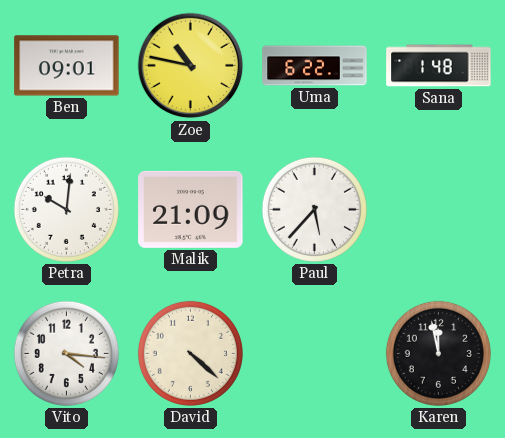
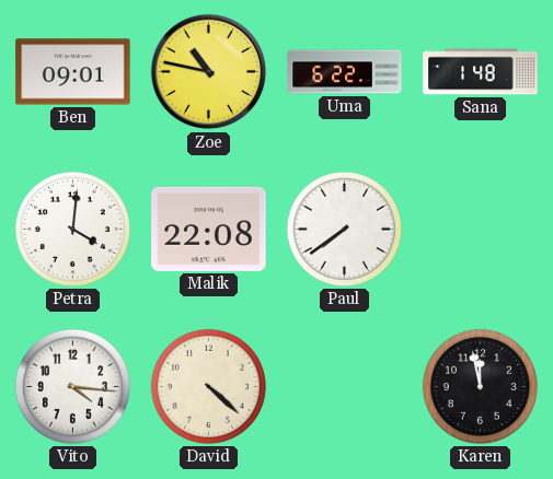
Petra: 10:01 -> 4:01
Malik: 21:09 -> 22:08
Paul: 5:37 -> 7:39
